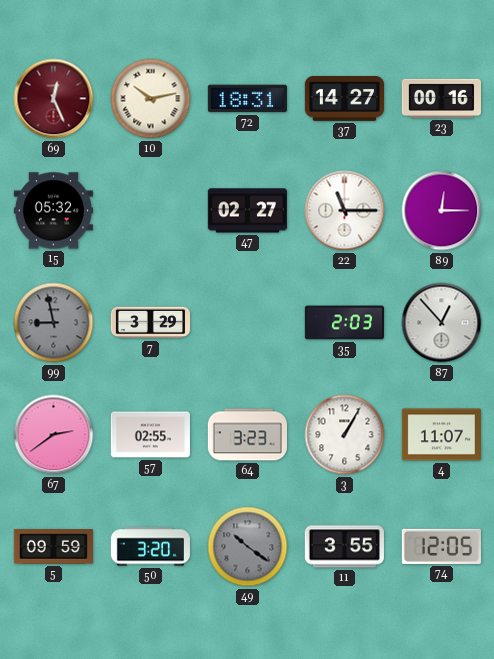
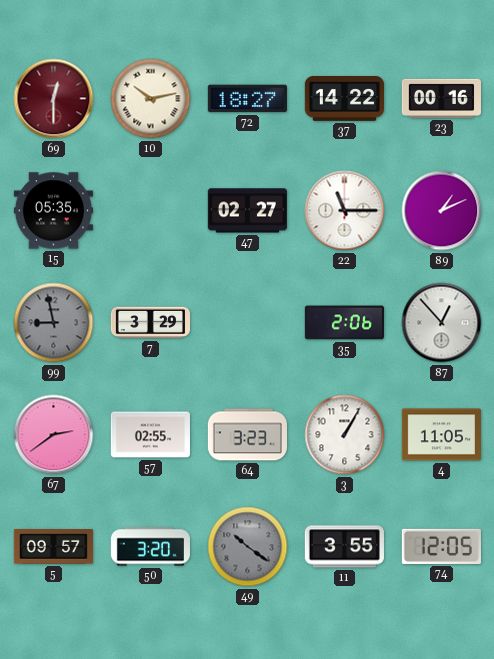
69: 12:26 -> 12:30
72: 18:31 -> 18:27
37: 14:27 -> 14:22
15: 05:32 -> 05:35
89: 12:15 -> 1:11
35: 2:03 -> 2:06
4: 11:07 -> 11:05
5: 09:59 -> 09:57
